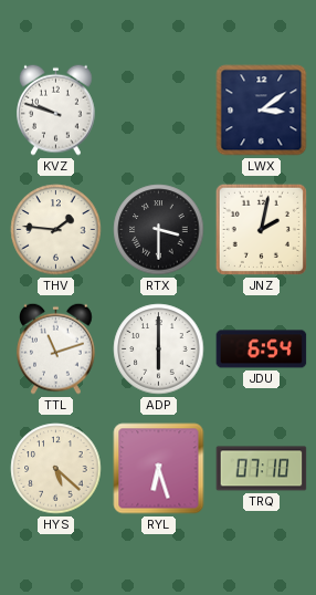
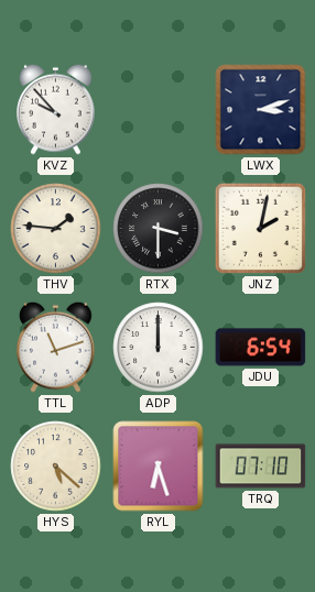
KVZ: 9:48 -> 9:53
LWX: 3:09 -> 3:12
ADP: 6:00 -> 12:00
